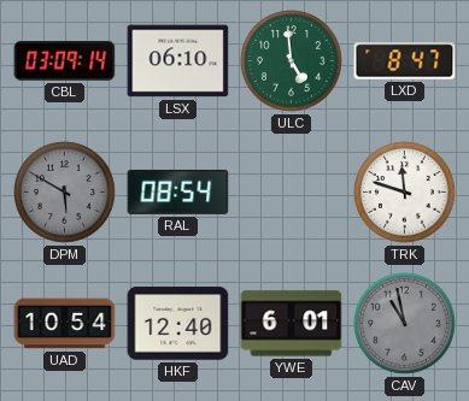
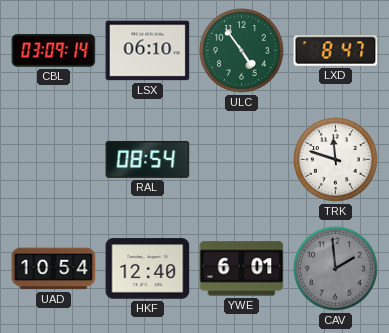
ULC: 4:59 -> 4:54
DPM: 5:50 -> none
CAV: 10:58 -> 1:59
